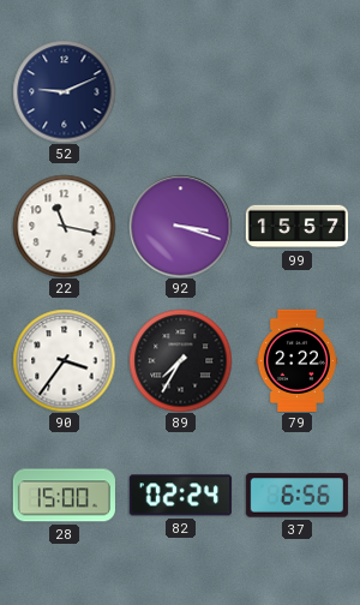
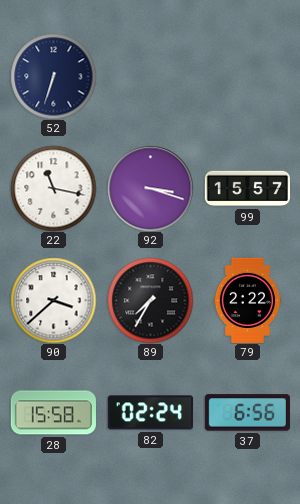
52: 9:11 -> 6:33
90: 3:36 -> 3:38
28: 15:00 -> 15:58
